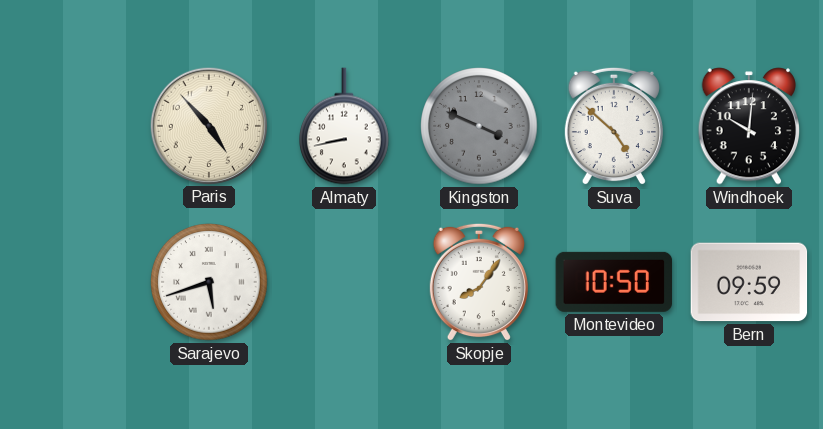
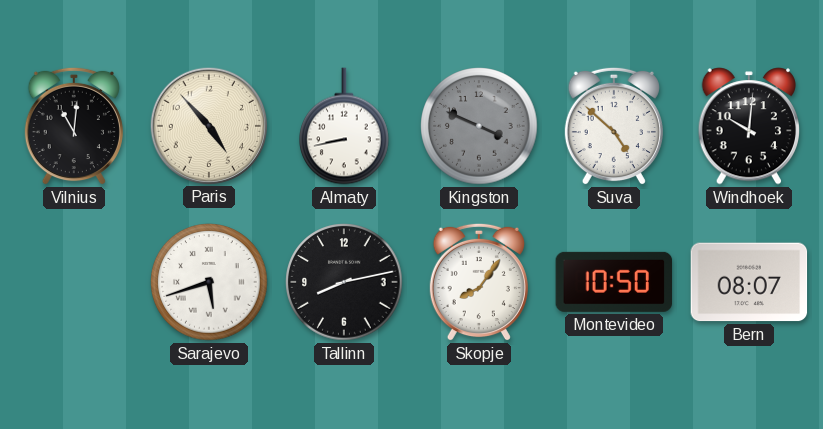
Vilnius: none -> 11:01
Tallinn: none -> 8:13
Bern: 09:59 -> 08:07
